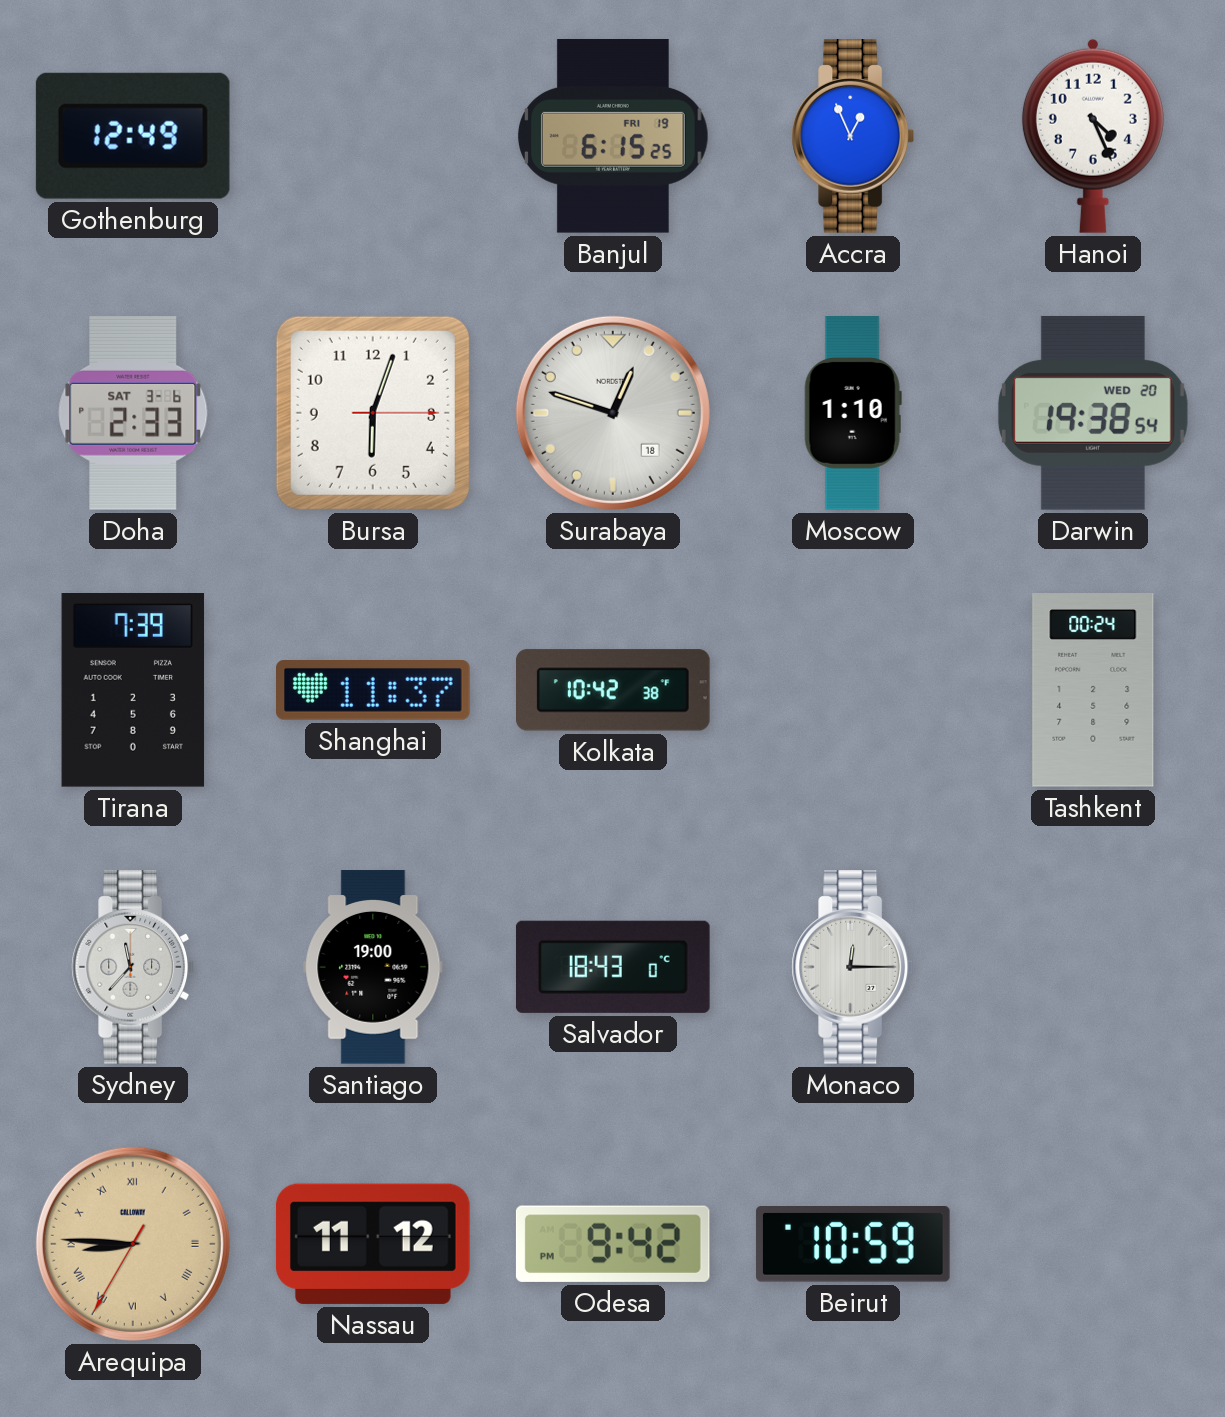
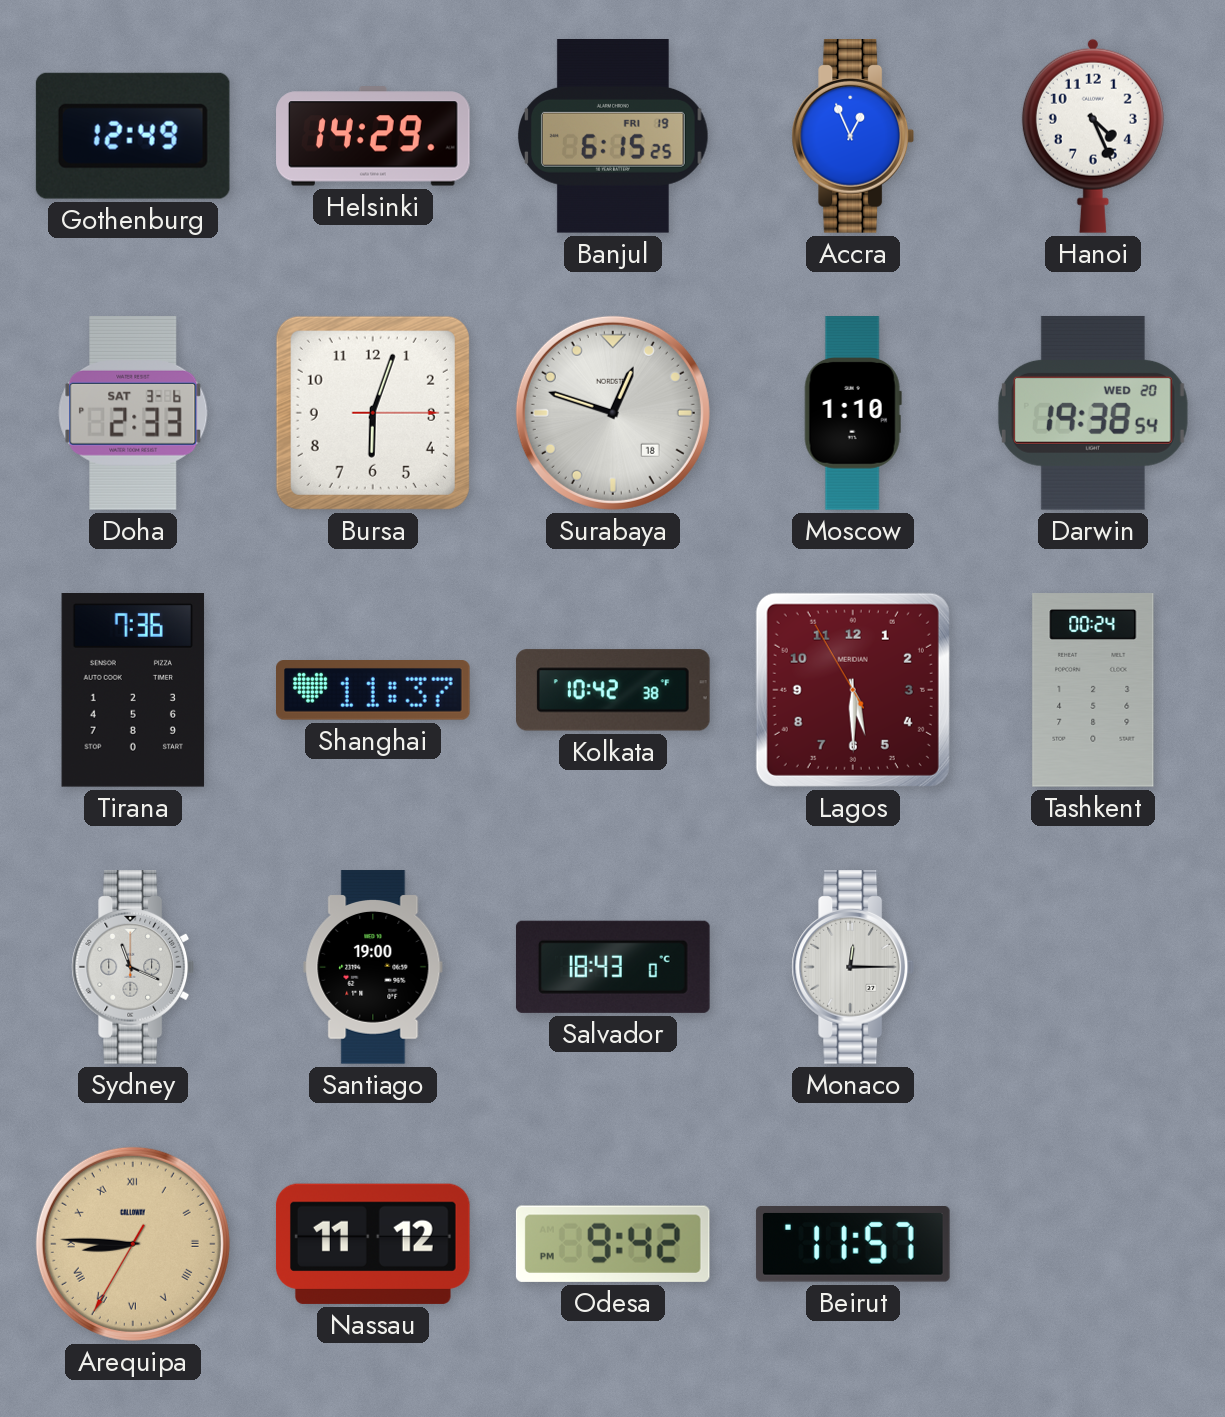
Helsinki: none -> 14:29
Tirana: 7:39 -> 7:36
Lagos: none -> 5:29
Sydney: 11:37 -> 11:19
Beirut: 10:59 -> 11:57
